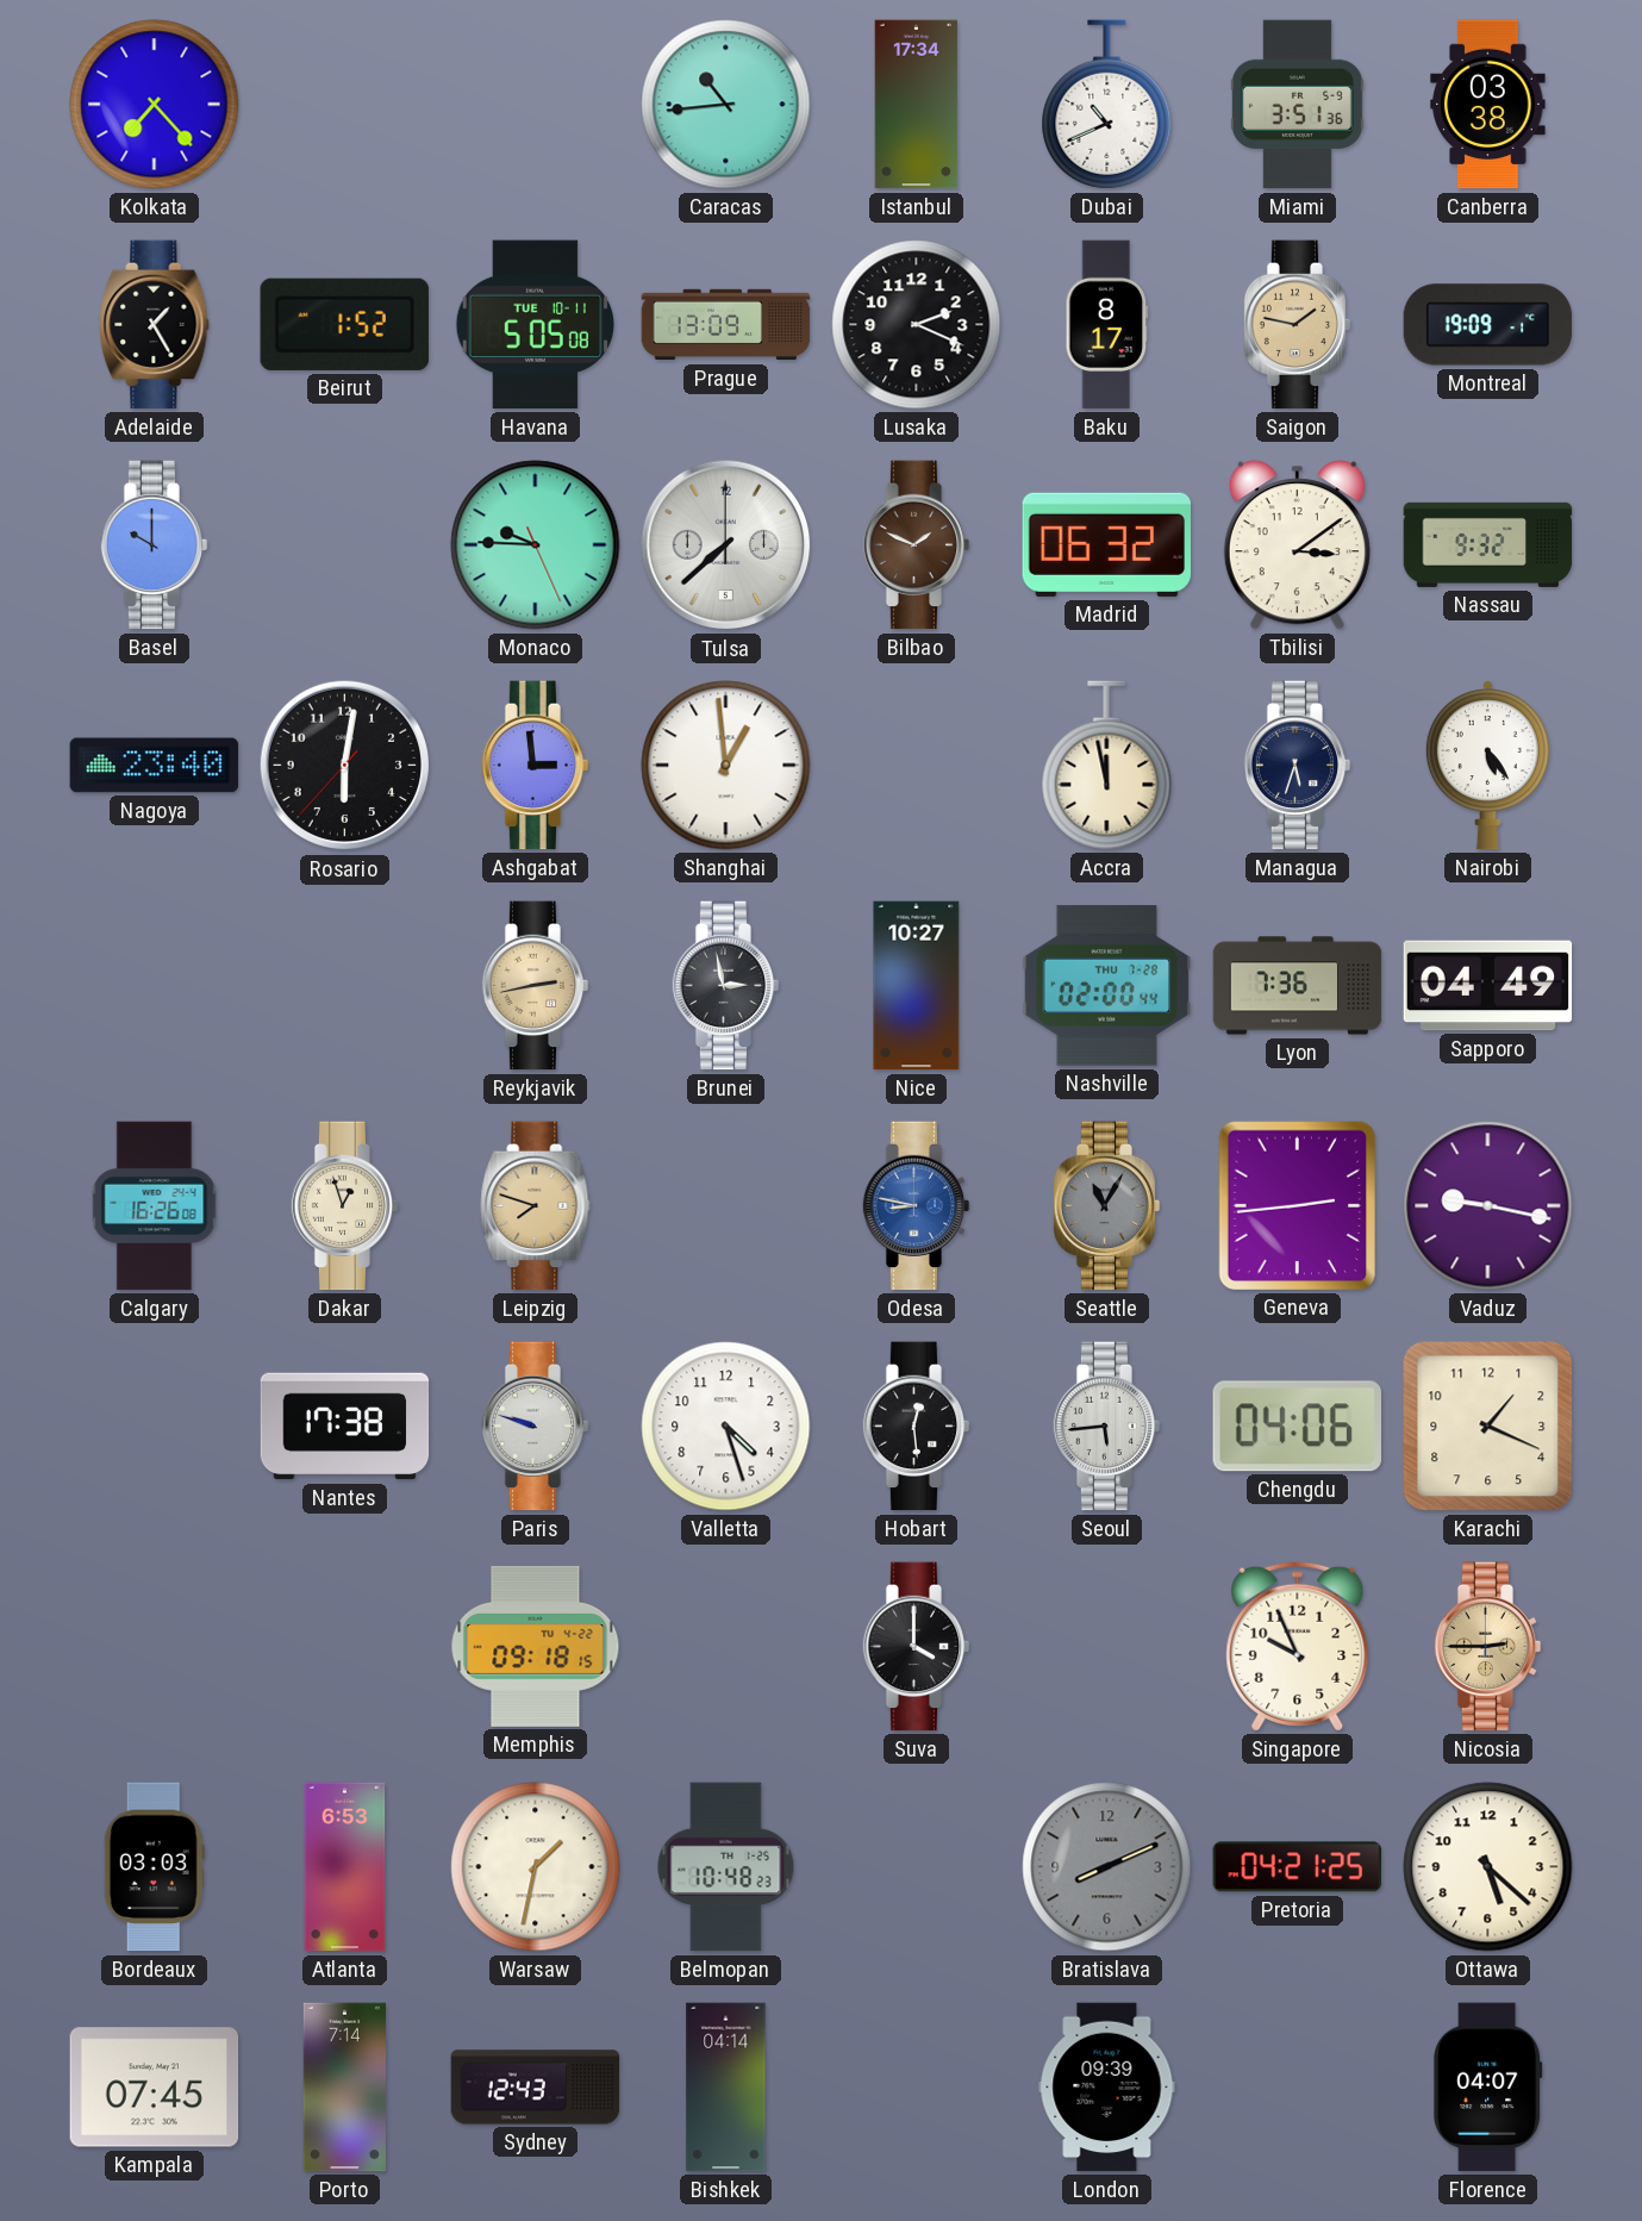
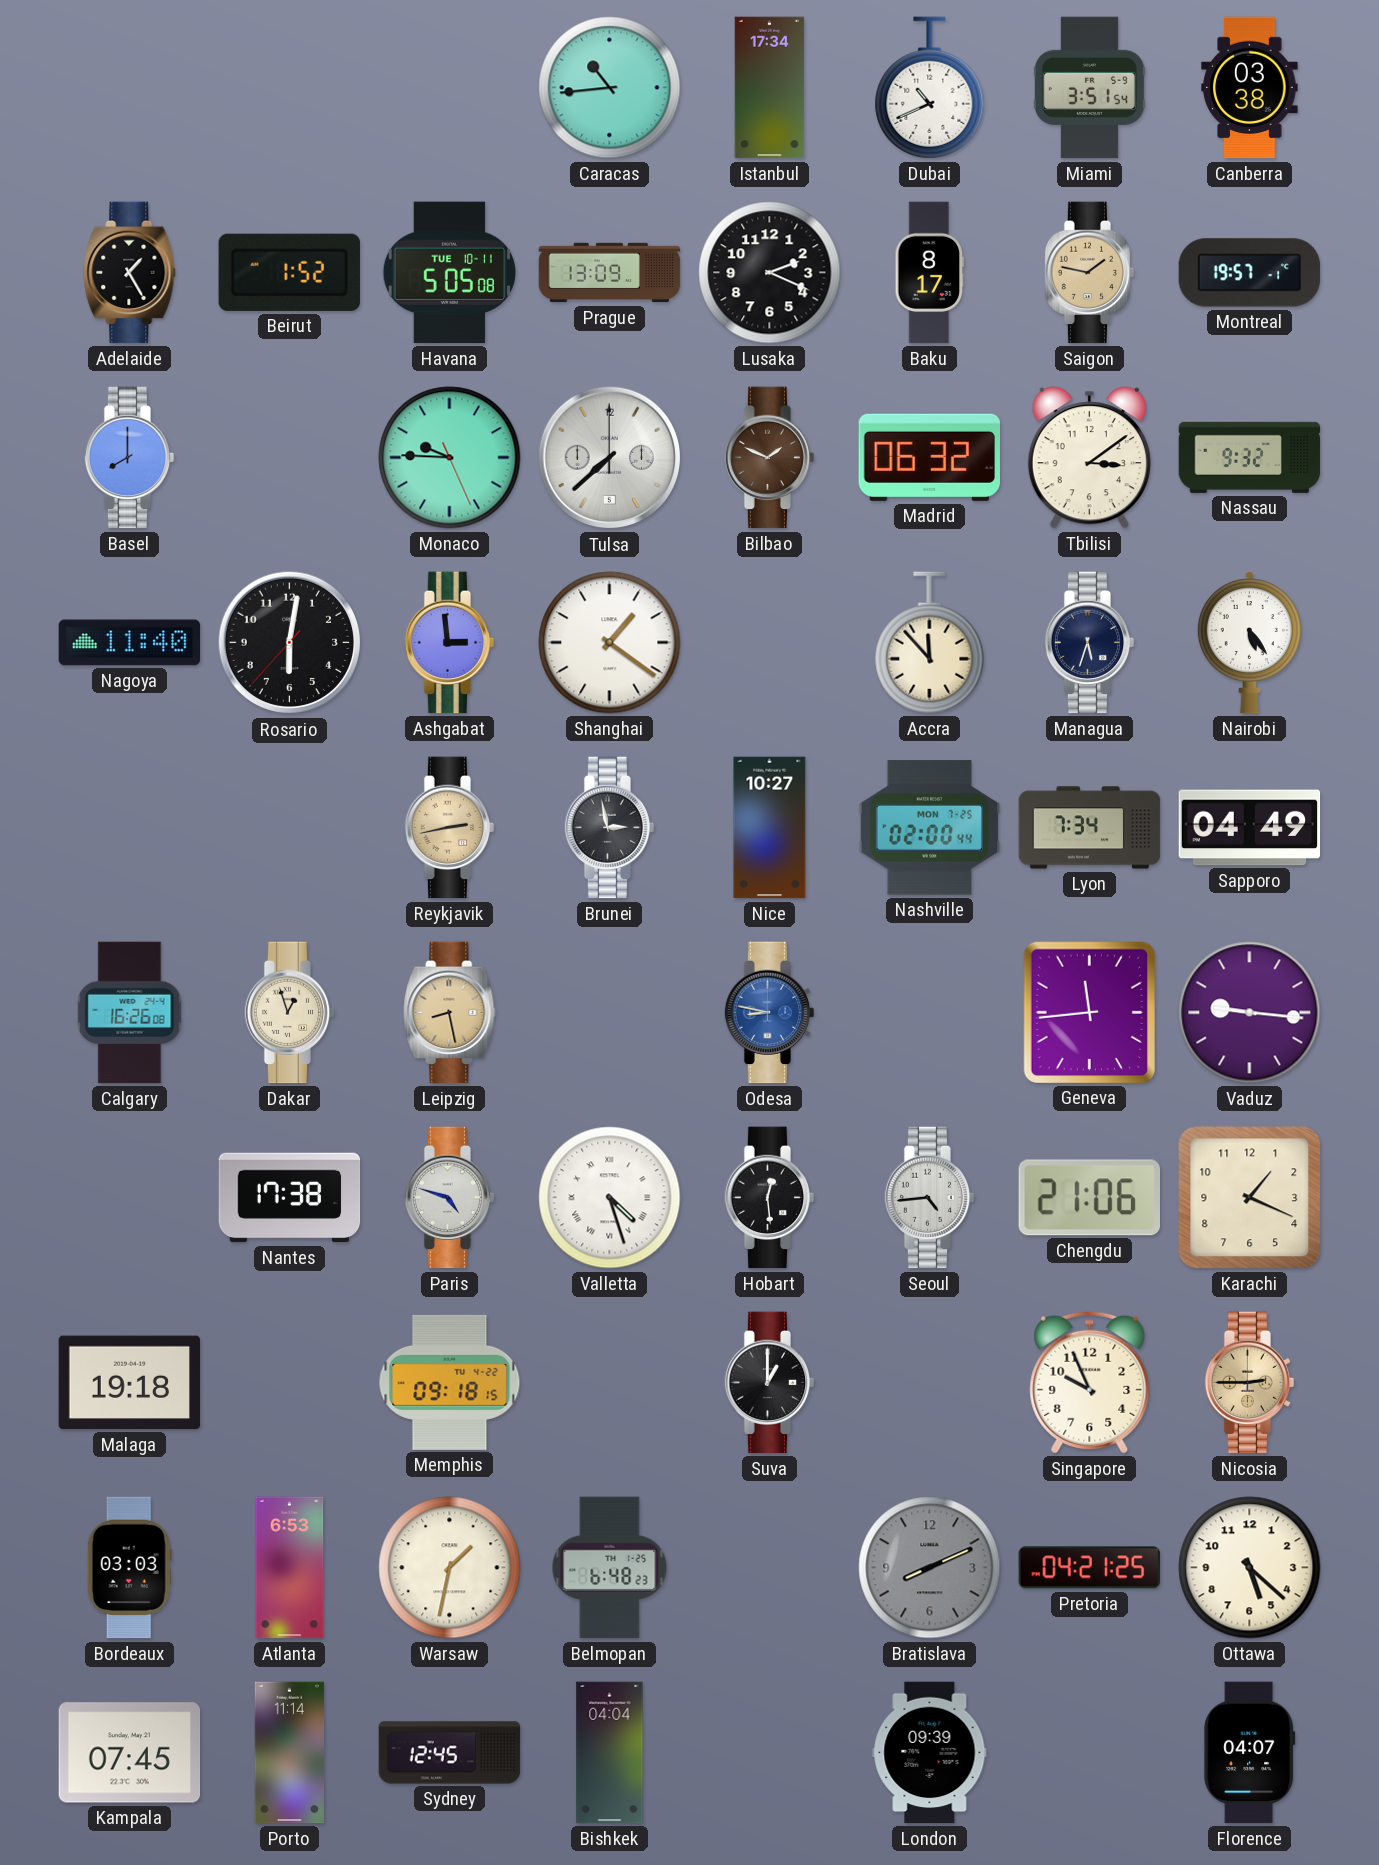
Kolkata: 7:23 -> none
Miami: 3:51:36 -> 3:51:54
Montreal: 19:09 -> 19:57
Basel: 10:00 -> 8:00
Nagoya: 23:40 -> 11:40
Shanghai: 12:59 -> 1:21
Accra: 11:58 -> 11:53
Nashville date: THU 7-28 -> MON 7-25
Lyon: 7:36 -> 7:34
Leipzig: 7:48 -> 8:28
Seattle: 11:05 -> none
Geneva: 2:44 -> 11:44
Vaduz: 9:17 -> 9:16
Paris: 9:48 -> 4:48
Valletta numerals: Arabic -> Roman
Seoul: 5:44 -> 4:44
Chengdu: 04:06 -> 21:06
Malaga: none -> 19:18
Suva: 4:00 -> 1:00
Belmopan: 10:48 -> 6:48
Porto: 7:14 -> 11:14
Sydney: 12:43 -> 12:45
Bishkek: 04:14 -> 04:04
